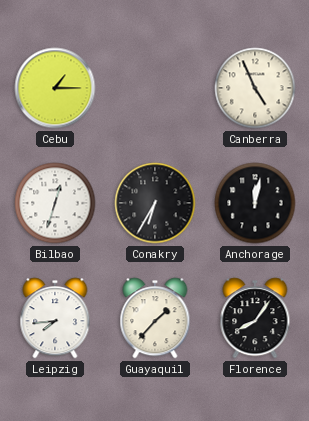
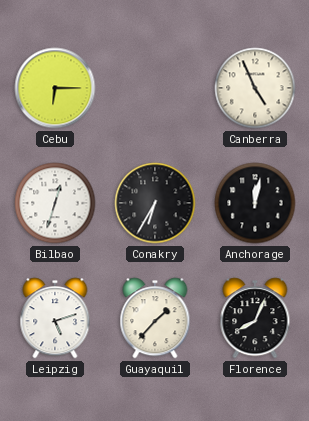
Cebu: 1:15 -> 6:15
Leipzig: 7:44 -> 5:12
Florence: 8:06 -> 8:04
